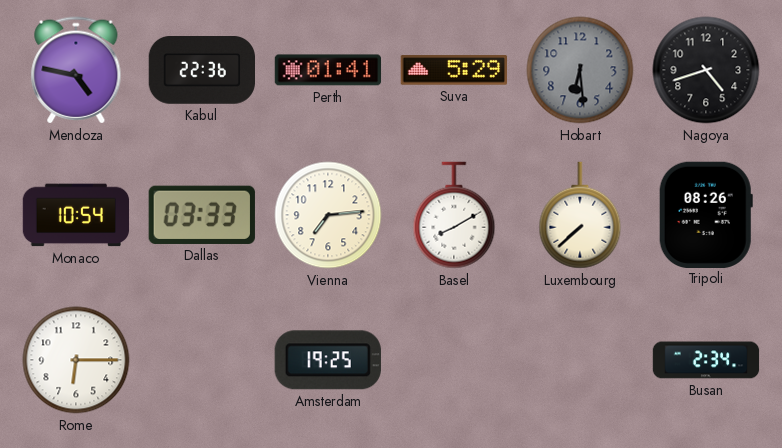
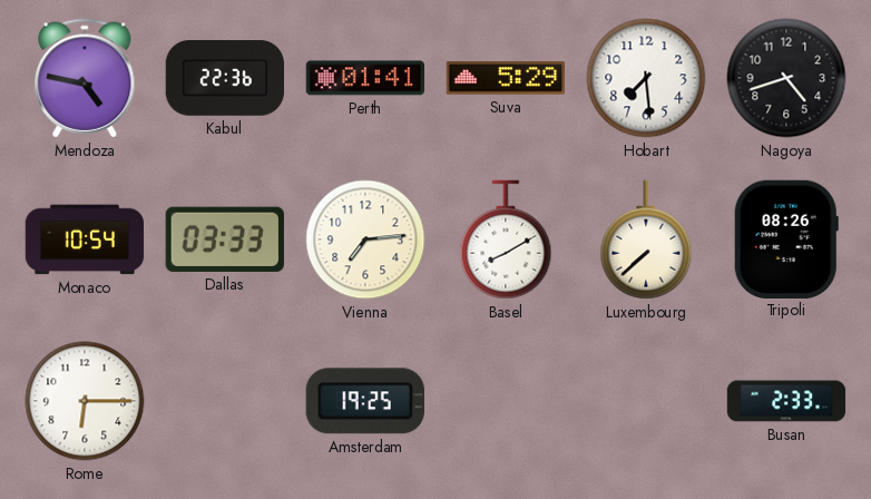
Hobart: 6:29 -> 7:29
Hobart dial: grey -> white
Busan: 2:34 -> 2:33
